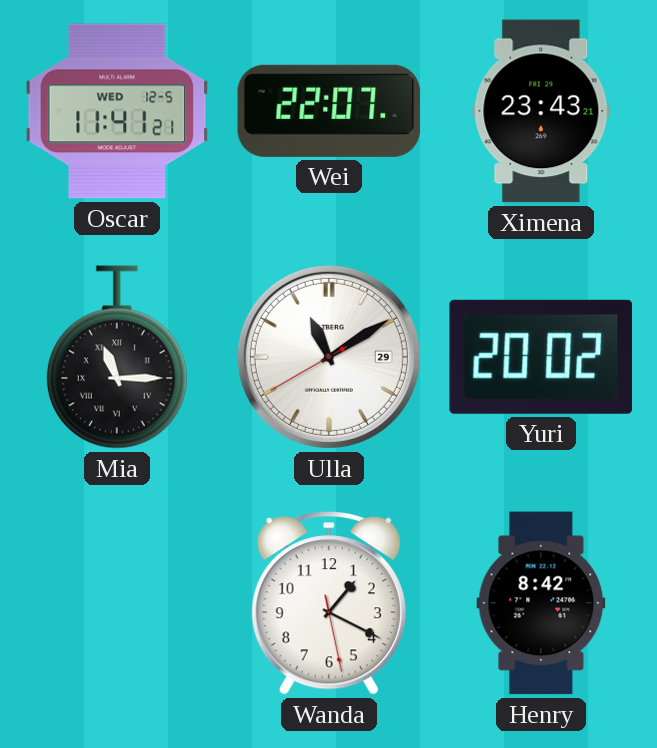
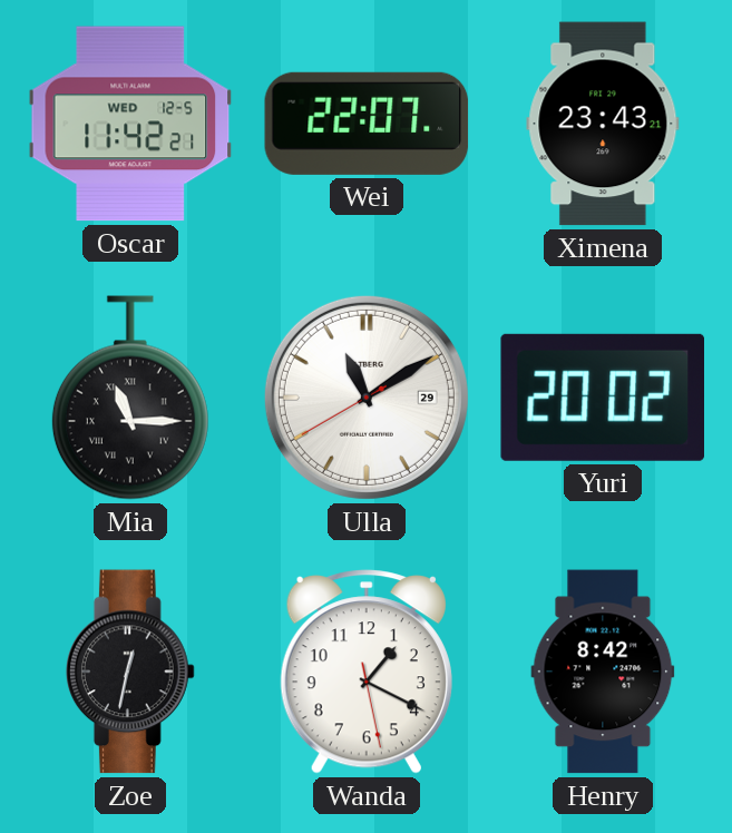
Oscar: 11:41 -> 11:42
Zoe: none -> 12:32
